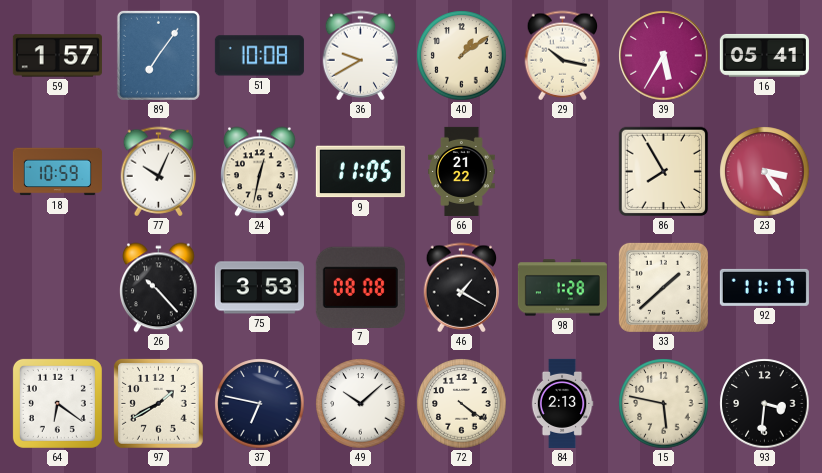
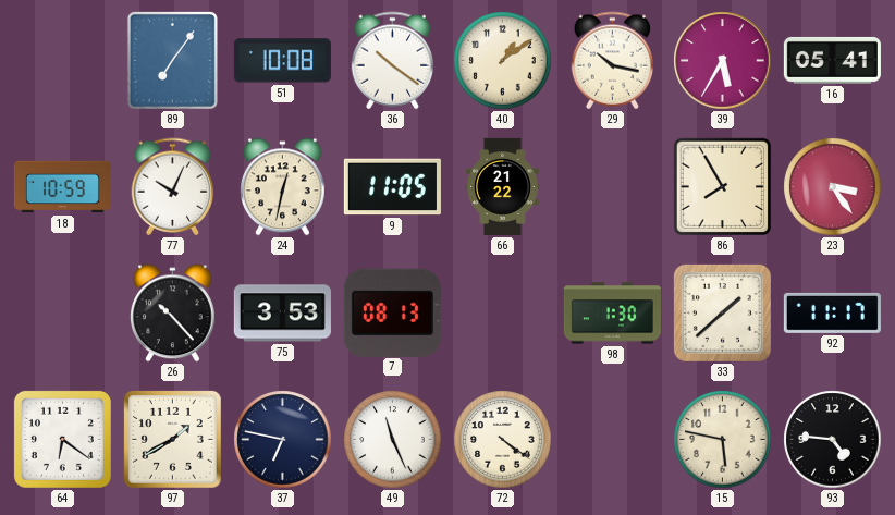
59: 1:57 -> none
36: 9:40 -> 10:21
7: 08:08 -> 08:13
46: 1:20 -> none
98: 1:28 -> 1:30
49: 10:08 -> 11:26
84: 2:13 -> none
93: 3:31 -> 4:46
